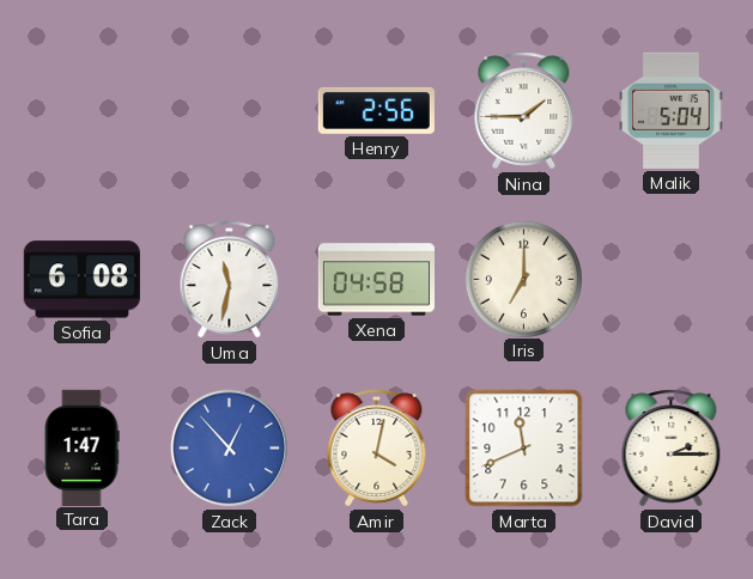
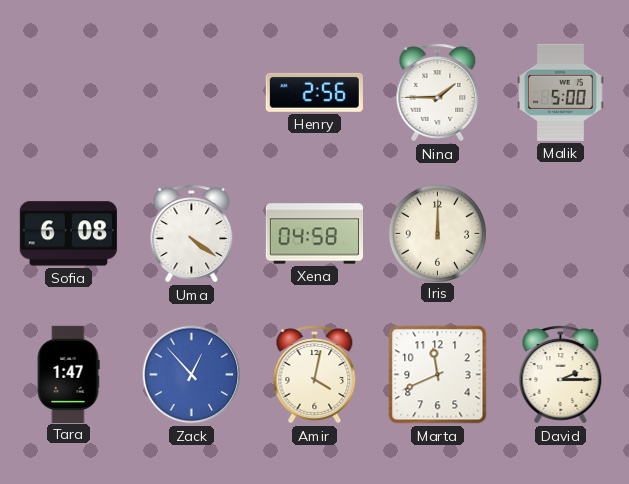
Malik: 5:04 -> 5:00
Uma: 11:32 -> 4:21
Iris: 7:00 -> 12:00
